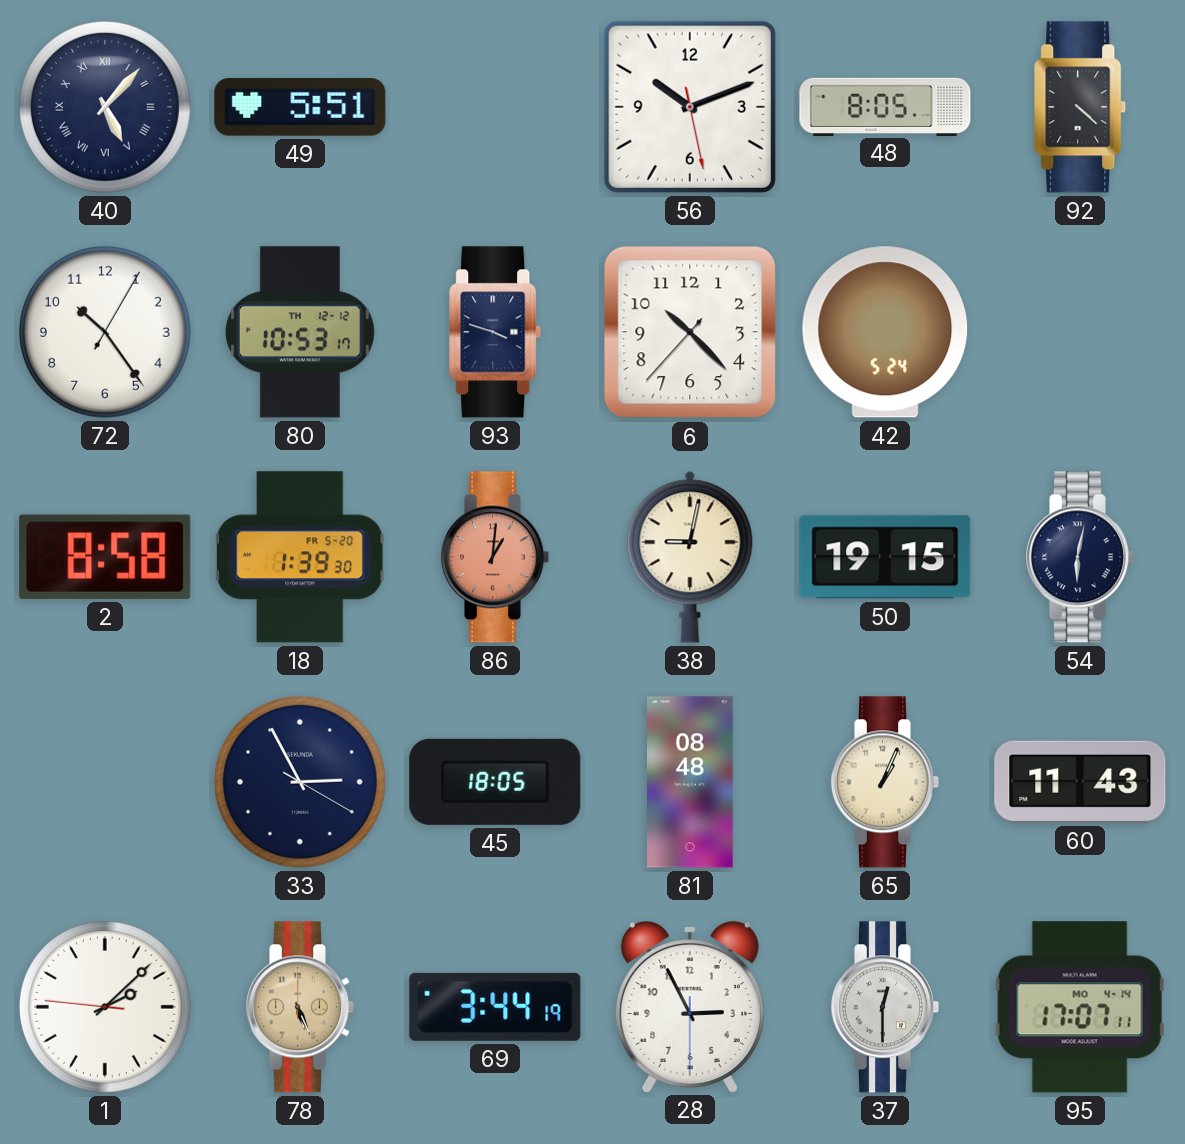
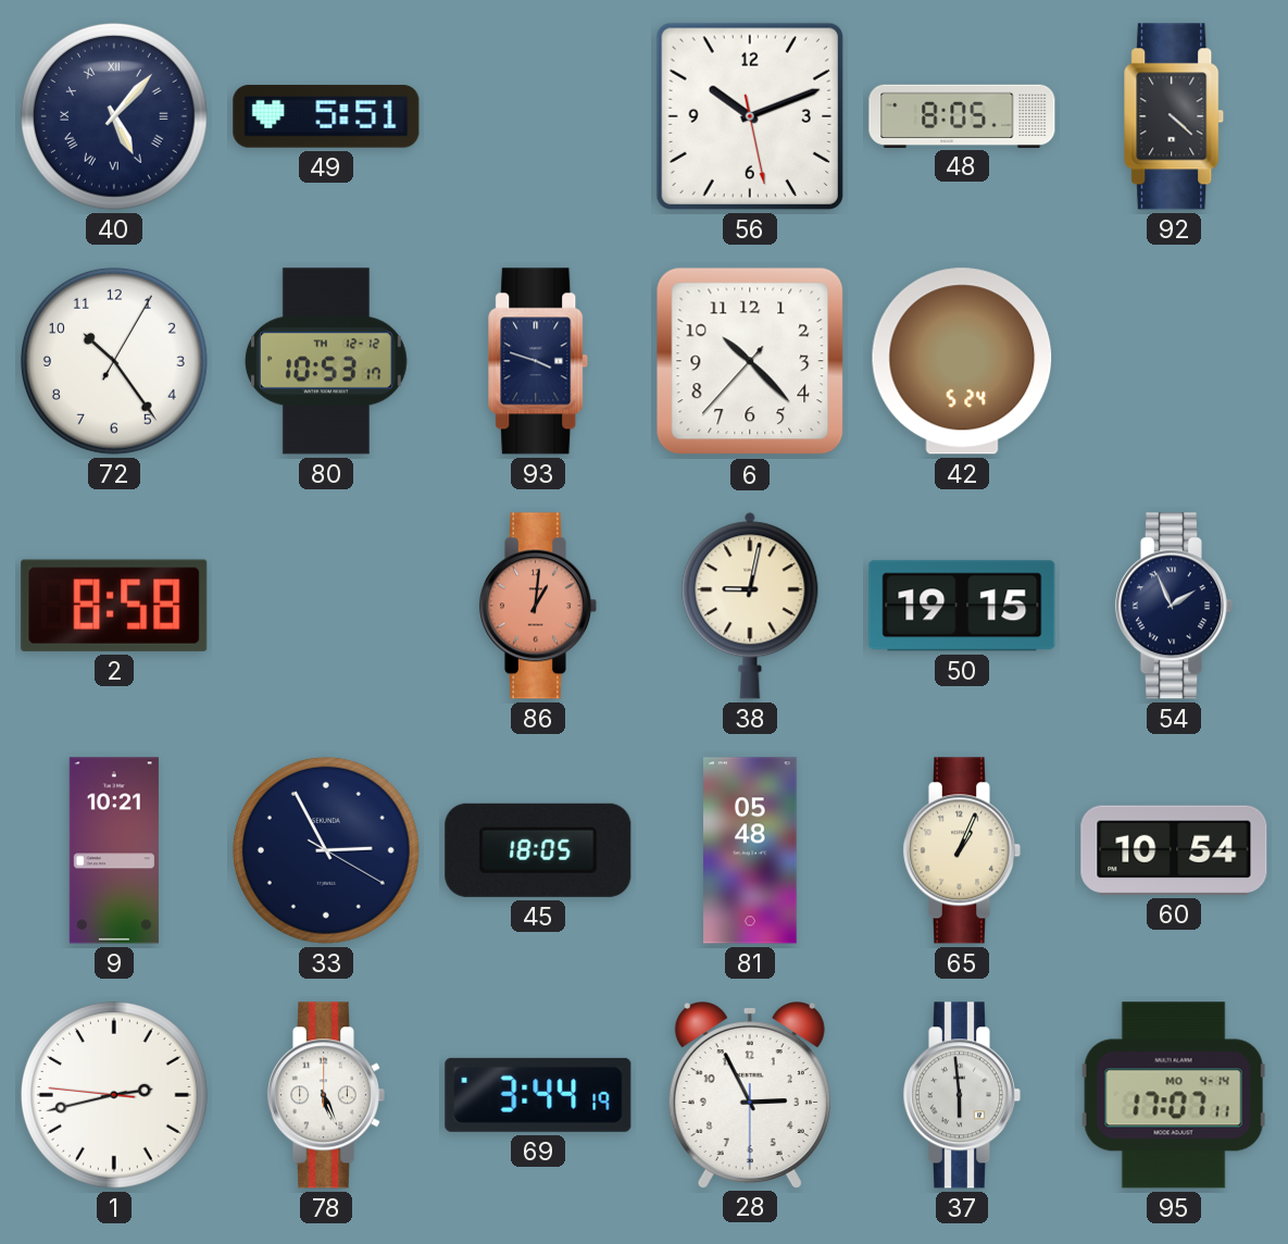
18: 1:39 -> none
54: 6:02 -> 1:56
9: none -> 10:21
81: 08:48 -> 05:48
60: 11:43 -> 10:54
1: 2:07 -> 2:42
78 dial: champagne -> white
37: 12:30 -> 5:59
